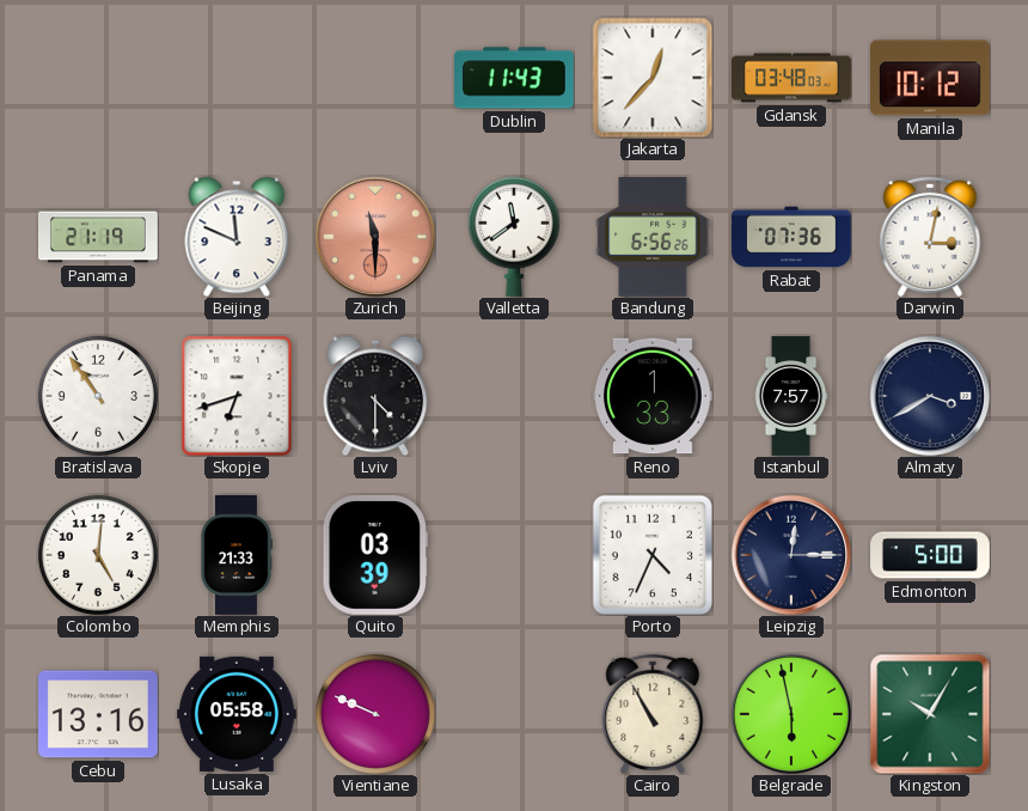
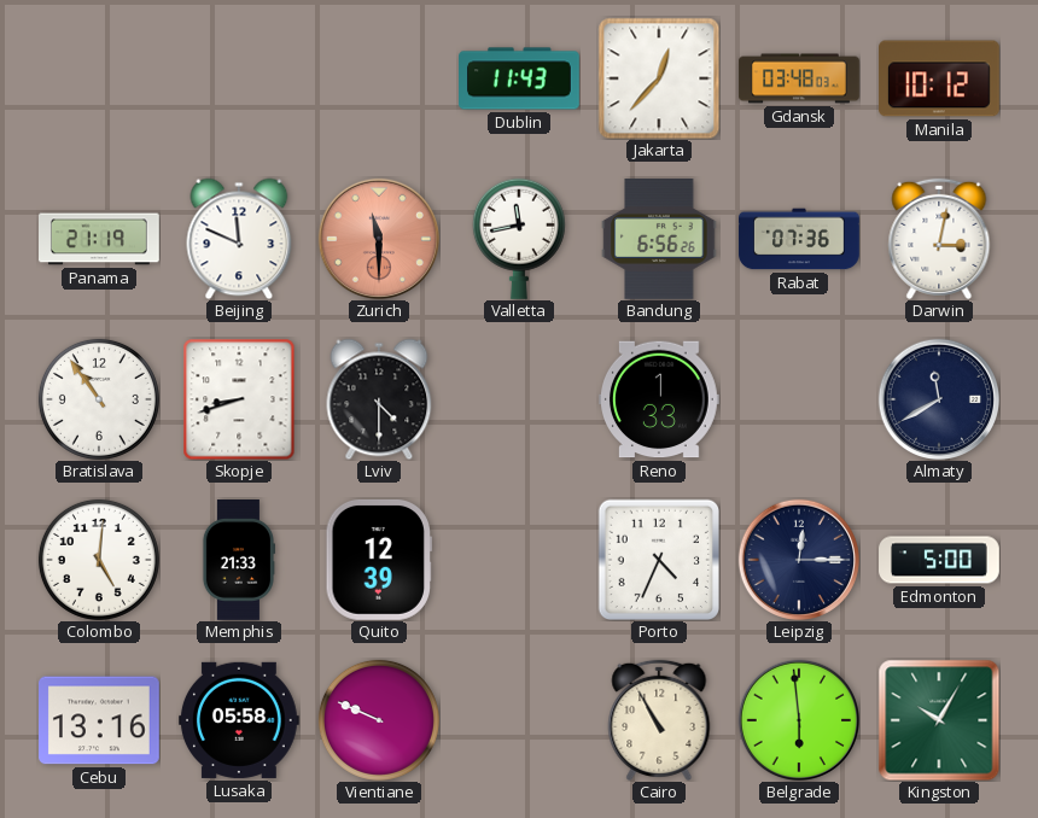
Valletta: 11:39 -> 11:43
Skopje: 6:42 -> 8:42
Istanbul: 7:57 -> none
Almaty: 3:40 -> 11:40
Quito: 03:39 -> 12:39
Belgrade: 5:58 -> 5:59
